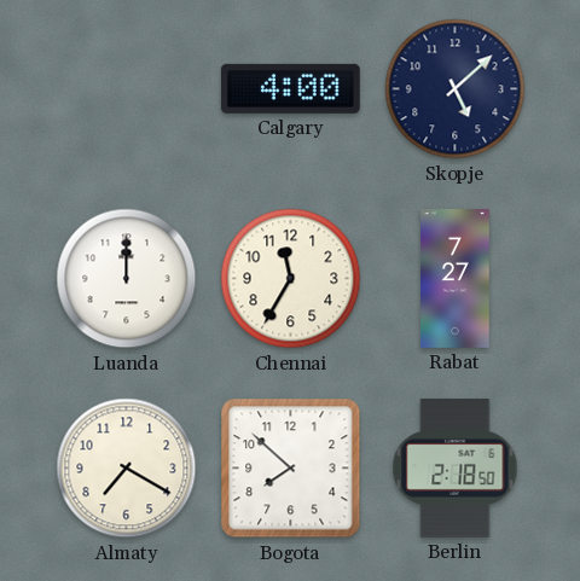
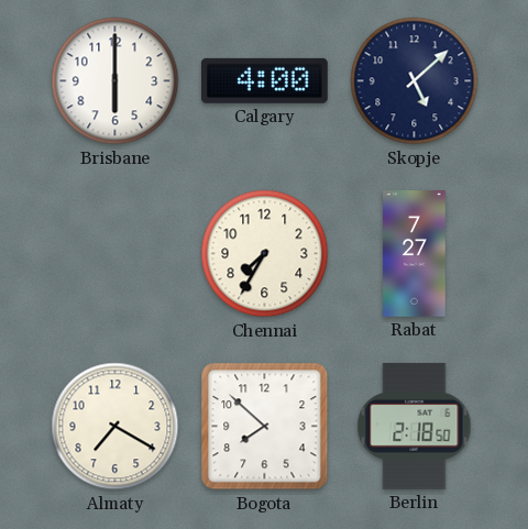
Brisbane: none -> 6:00
Luanda: 12:00 -> none
Chennai: 11:35 -> 7:35
